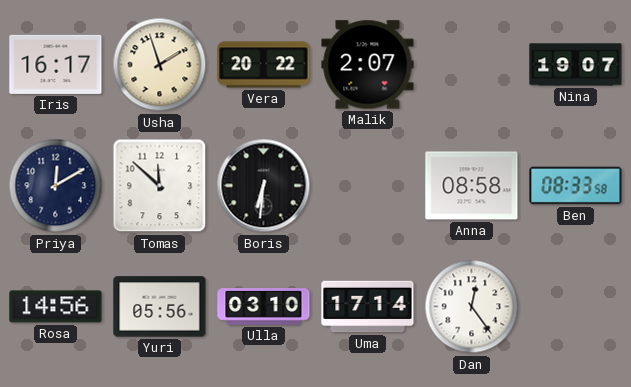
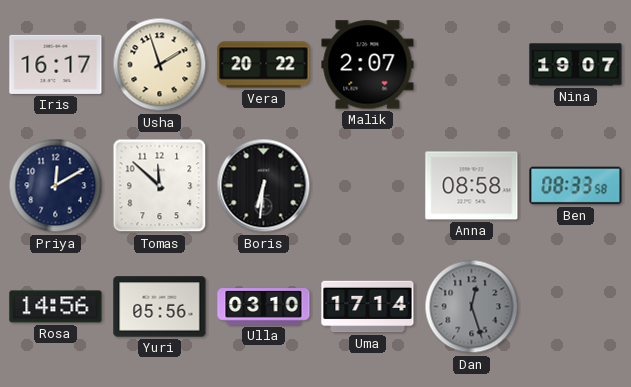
Dan: 12:24 -> 12:27
Dan dial: white -> grey
